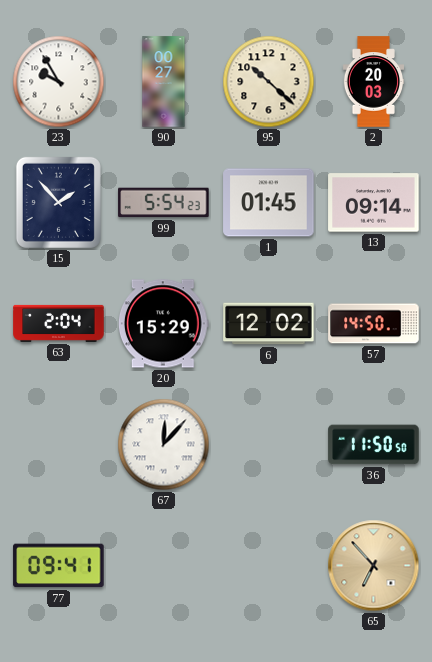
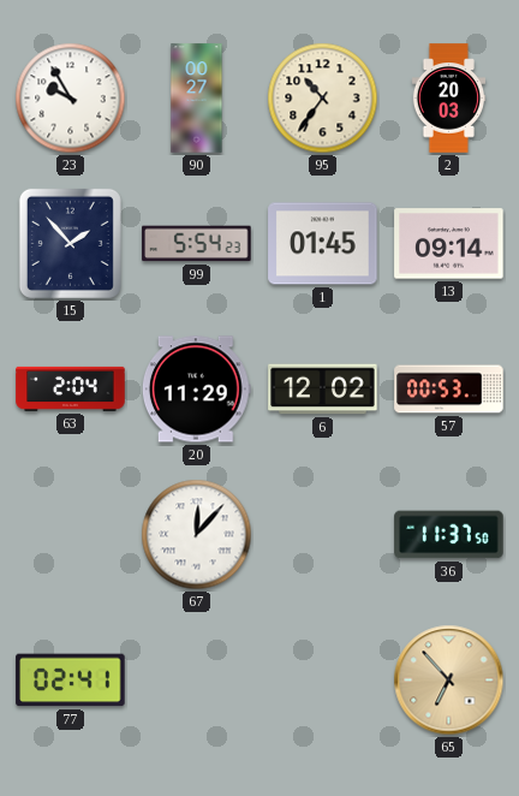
95: 10:22 -> 10:36
20: 15:29 -> 11:29
57: 14:50 -> 00:53
36: 11:50 -> 11:37
77: 09:41 -> 02:41
